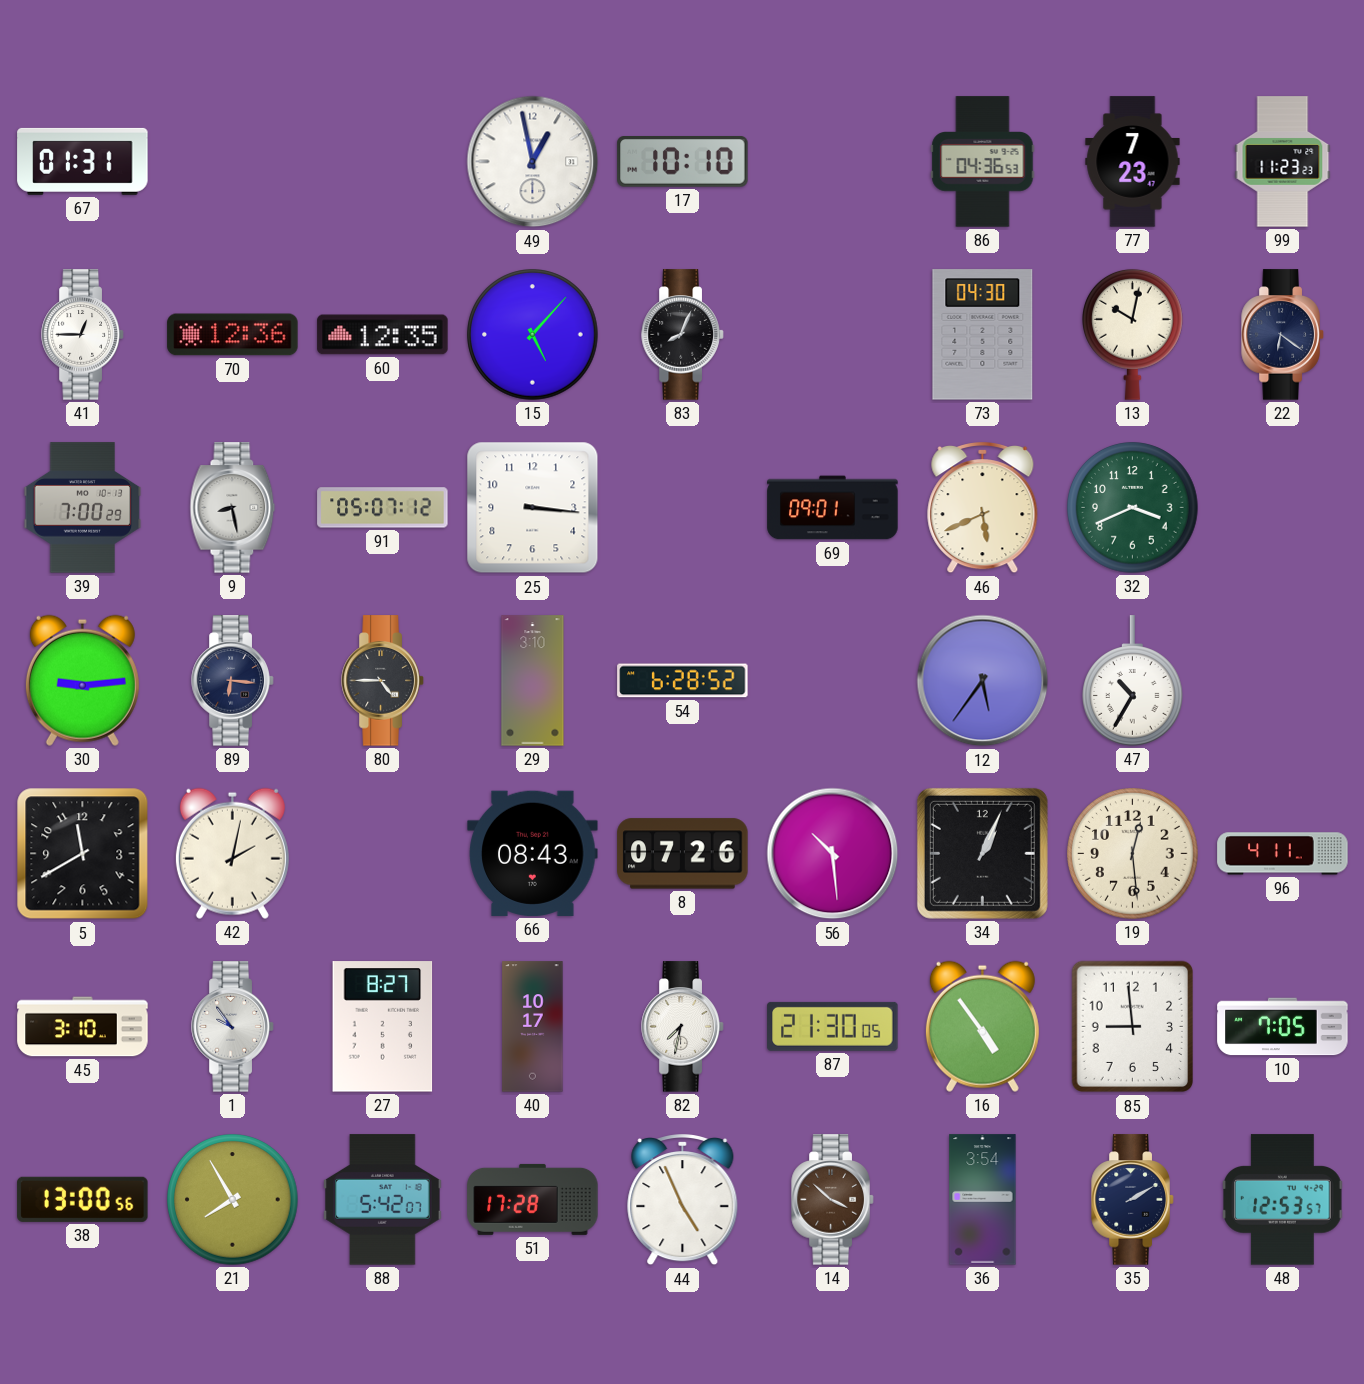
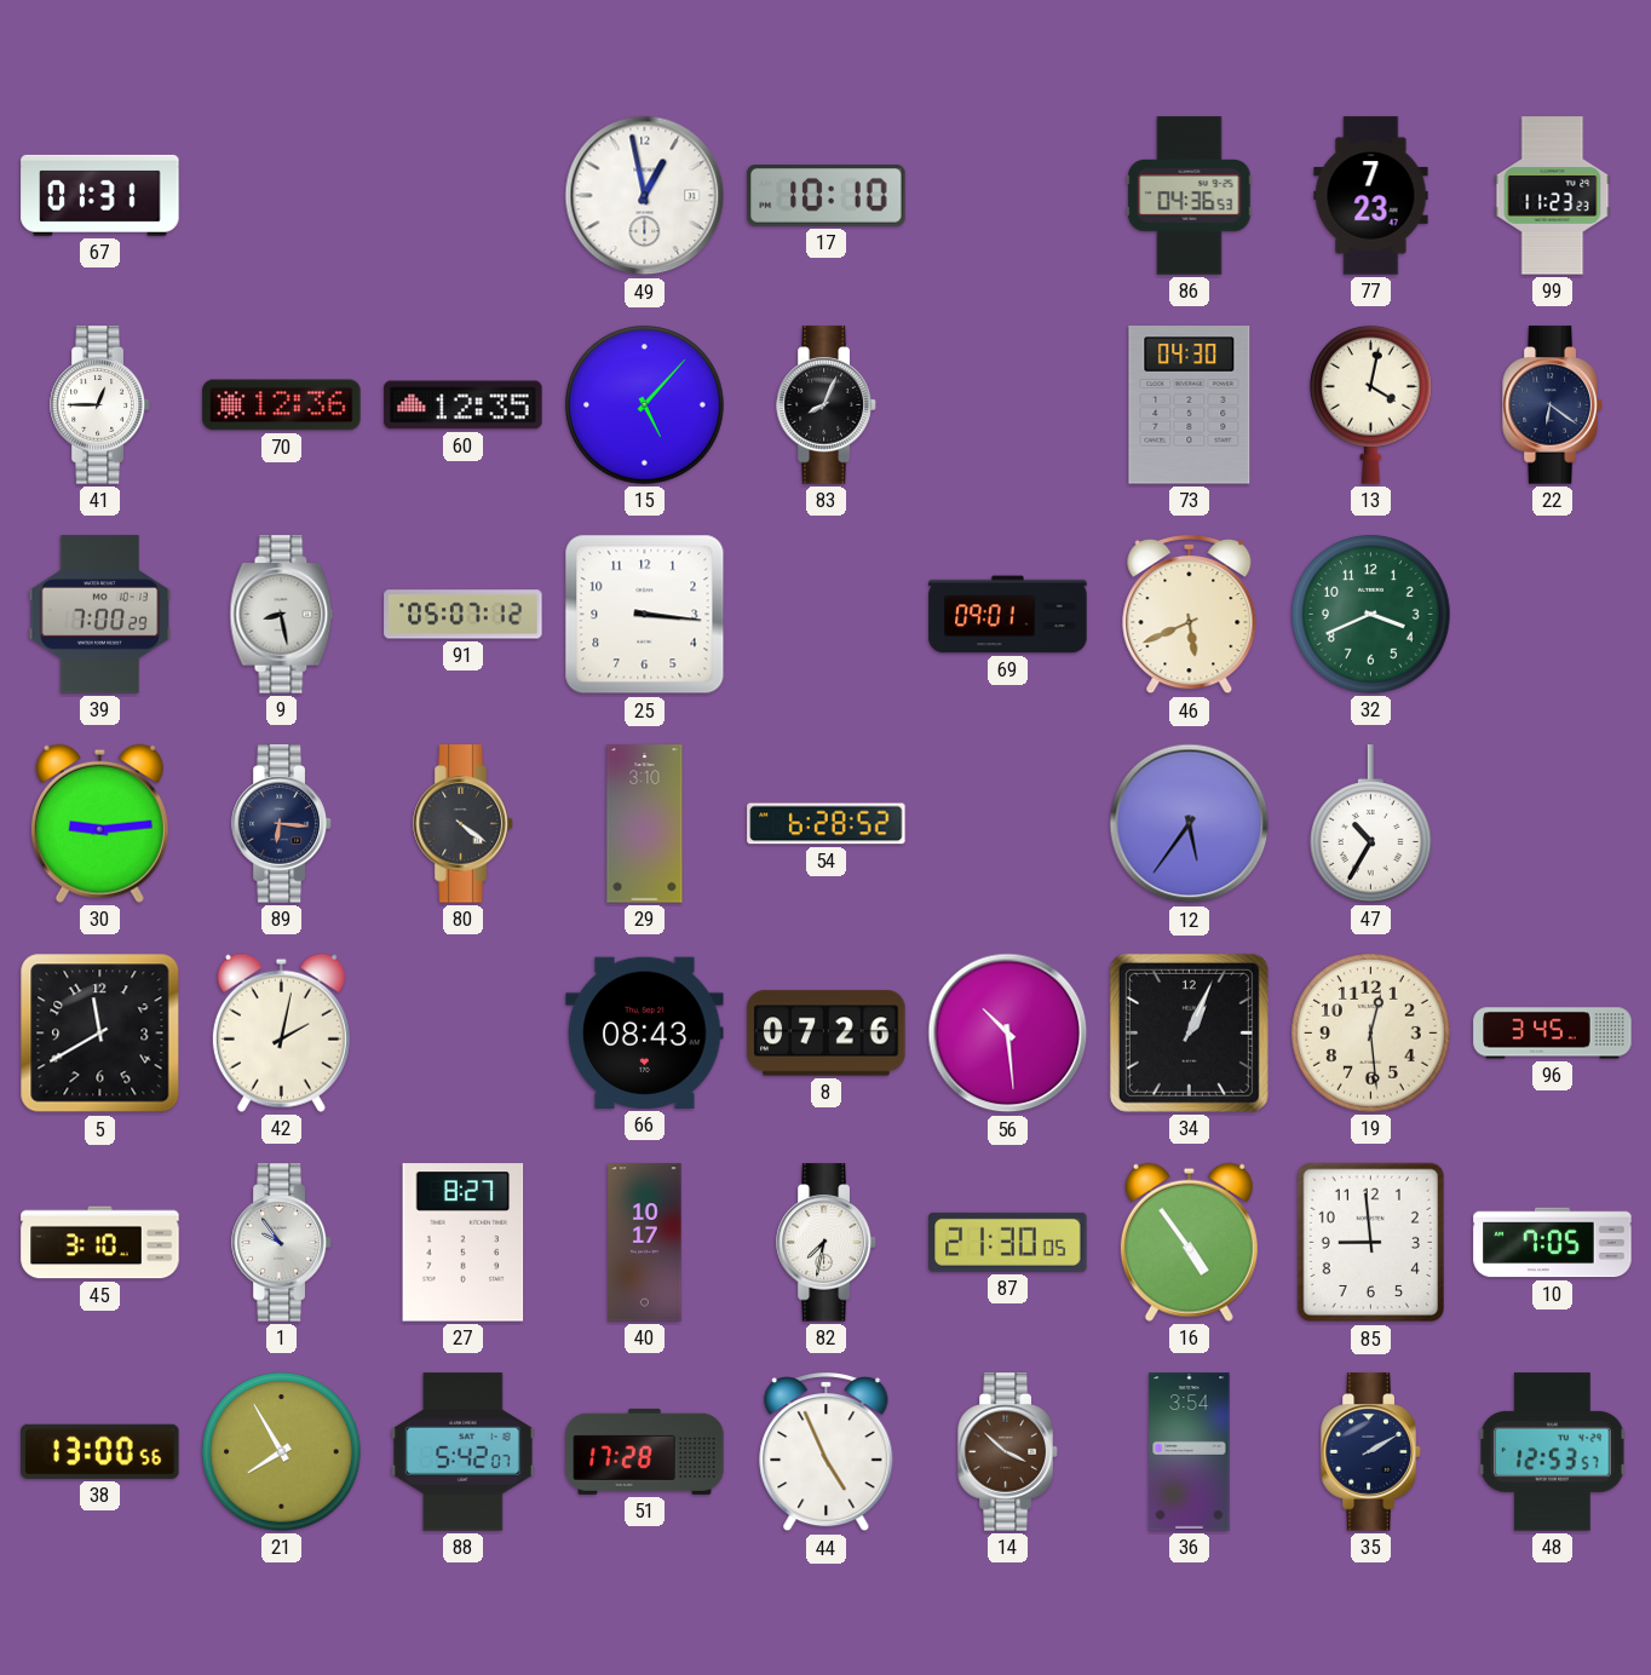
13: 10:02 -> 4:02
80: 4:45 -> 4:21
96: 4:11 -> 3:45
